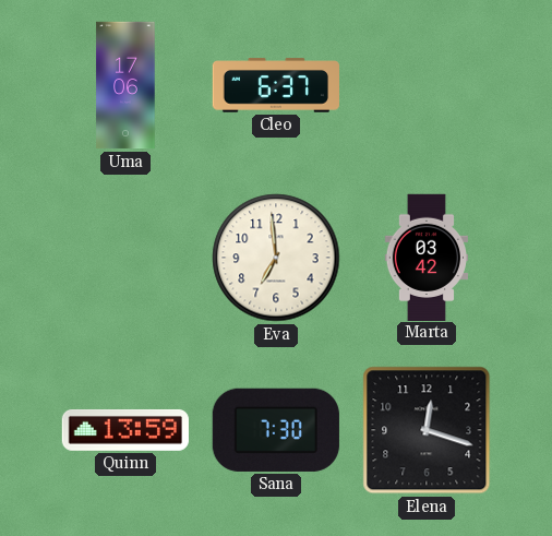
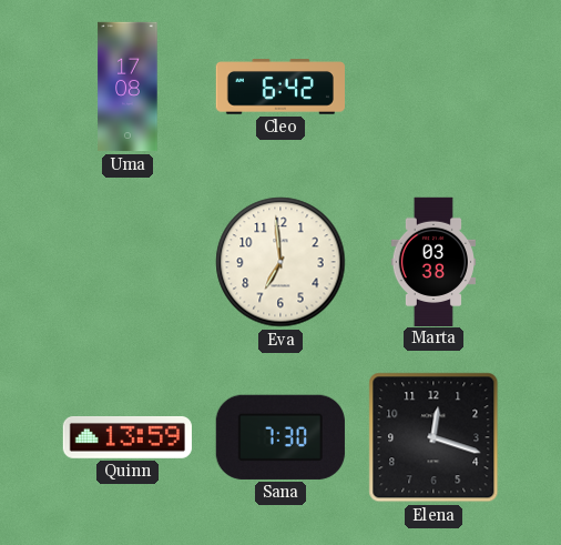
Uma: 17:06 -> 17:08
Cleo: 6:37 -> 6:42
Marta: 03:42 -> 03:38
